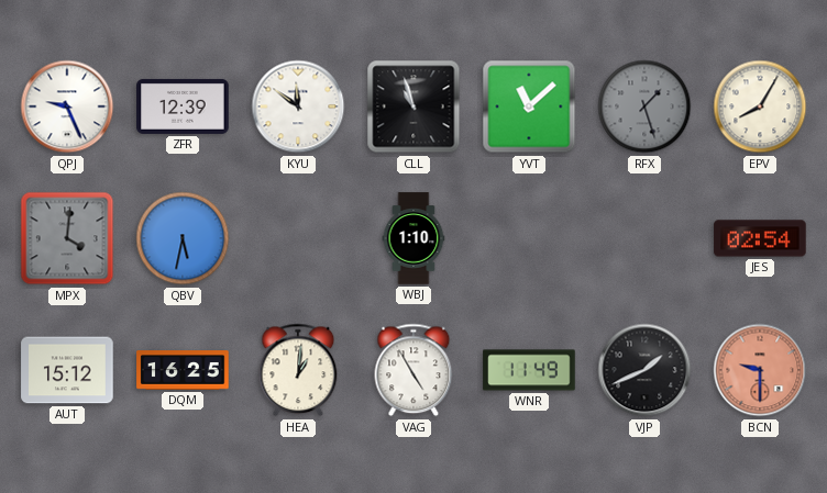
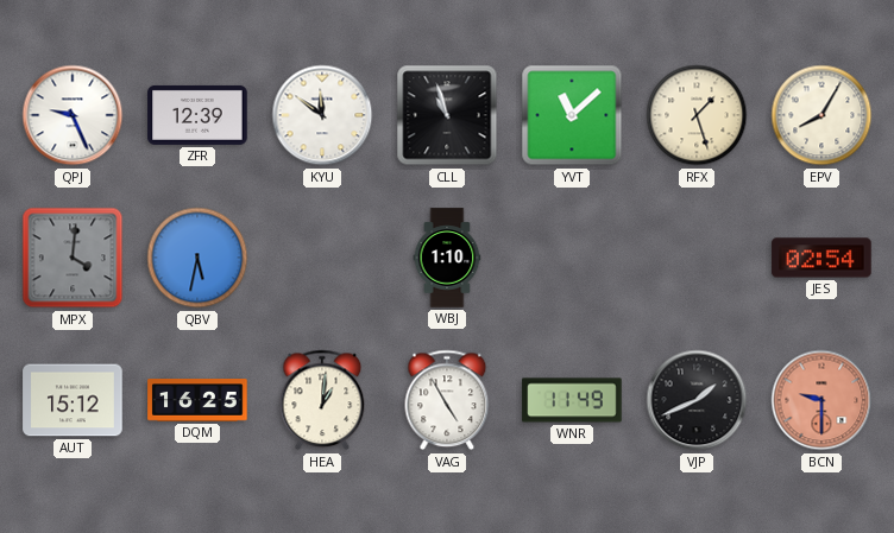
RFX dial: grey -> cream
